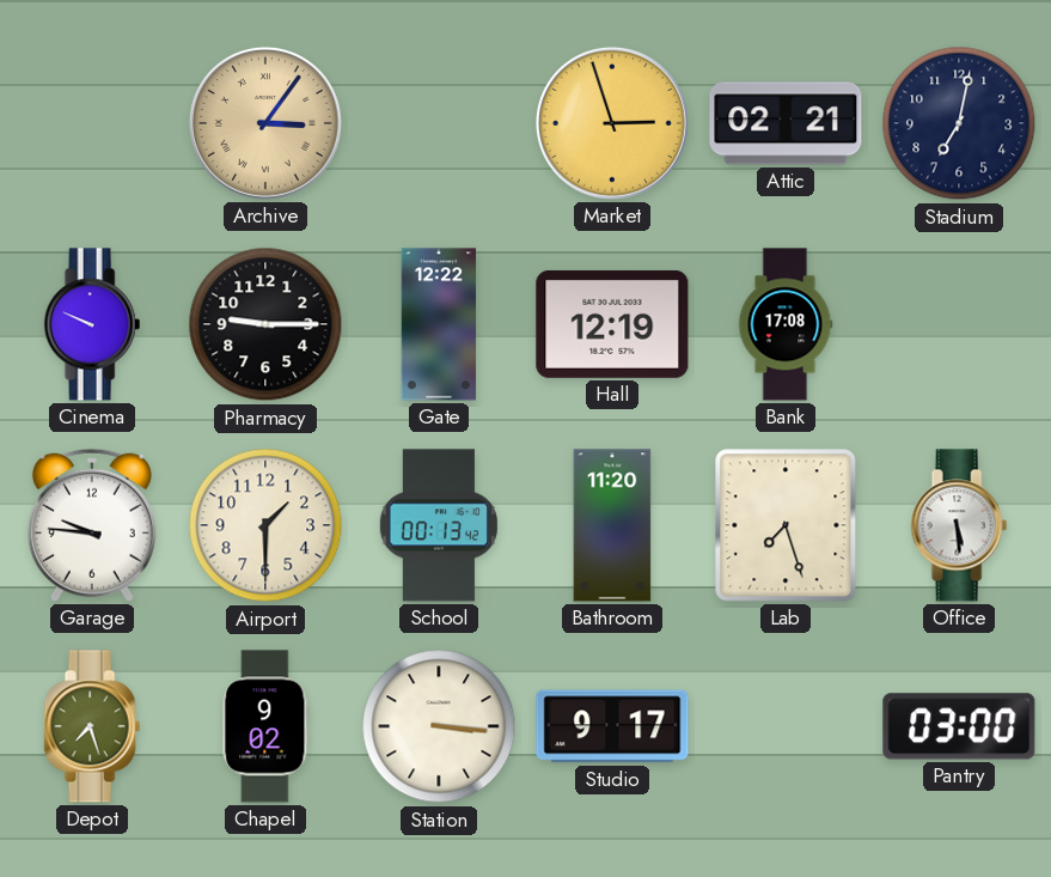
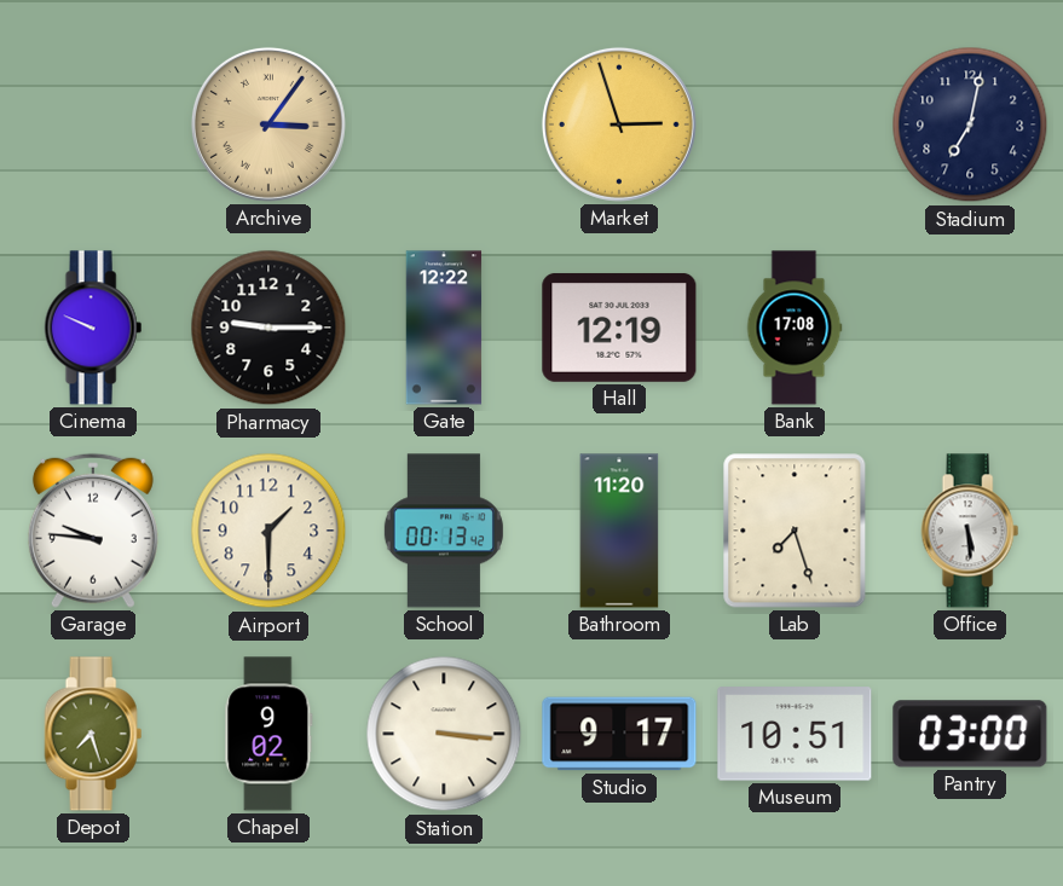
Attic: 02:21 -> none
Museum: none -> 10:51
